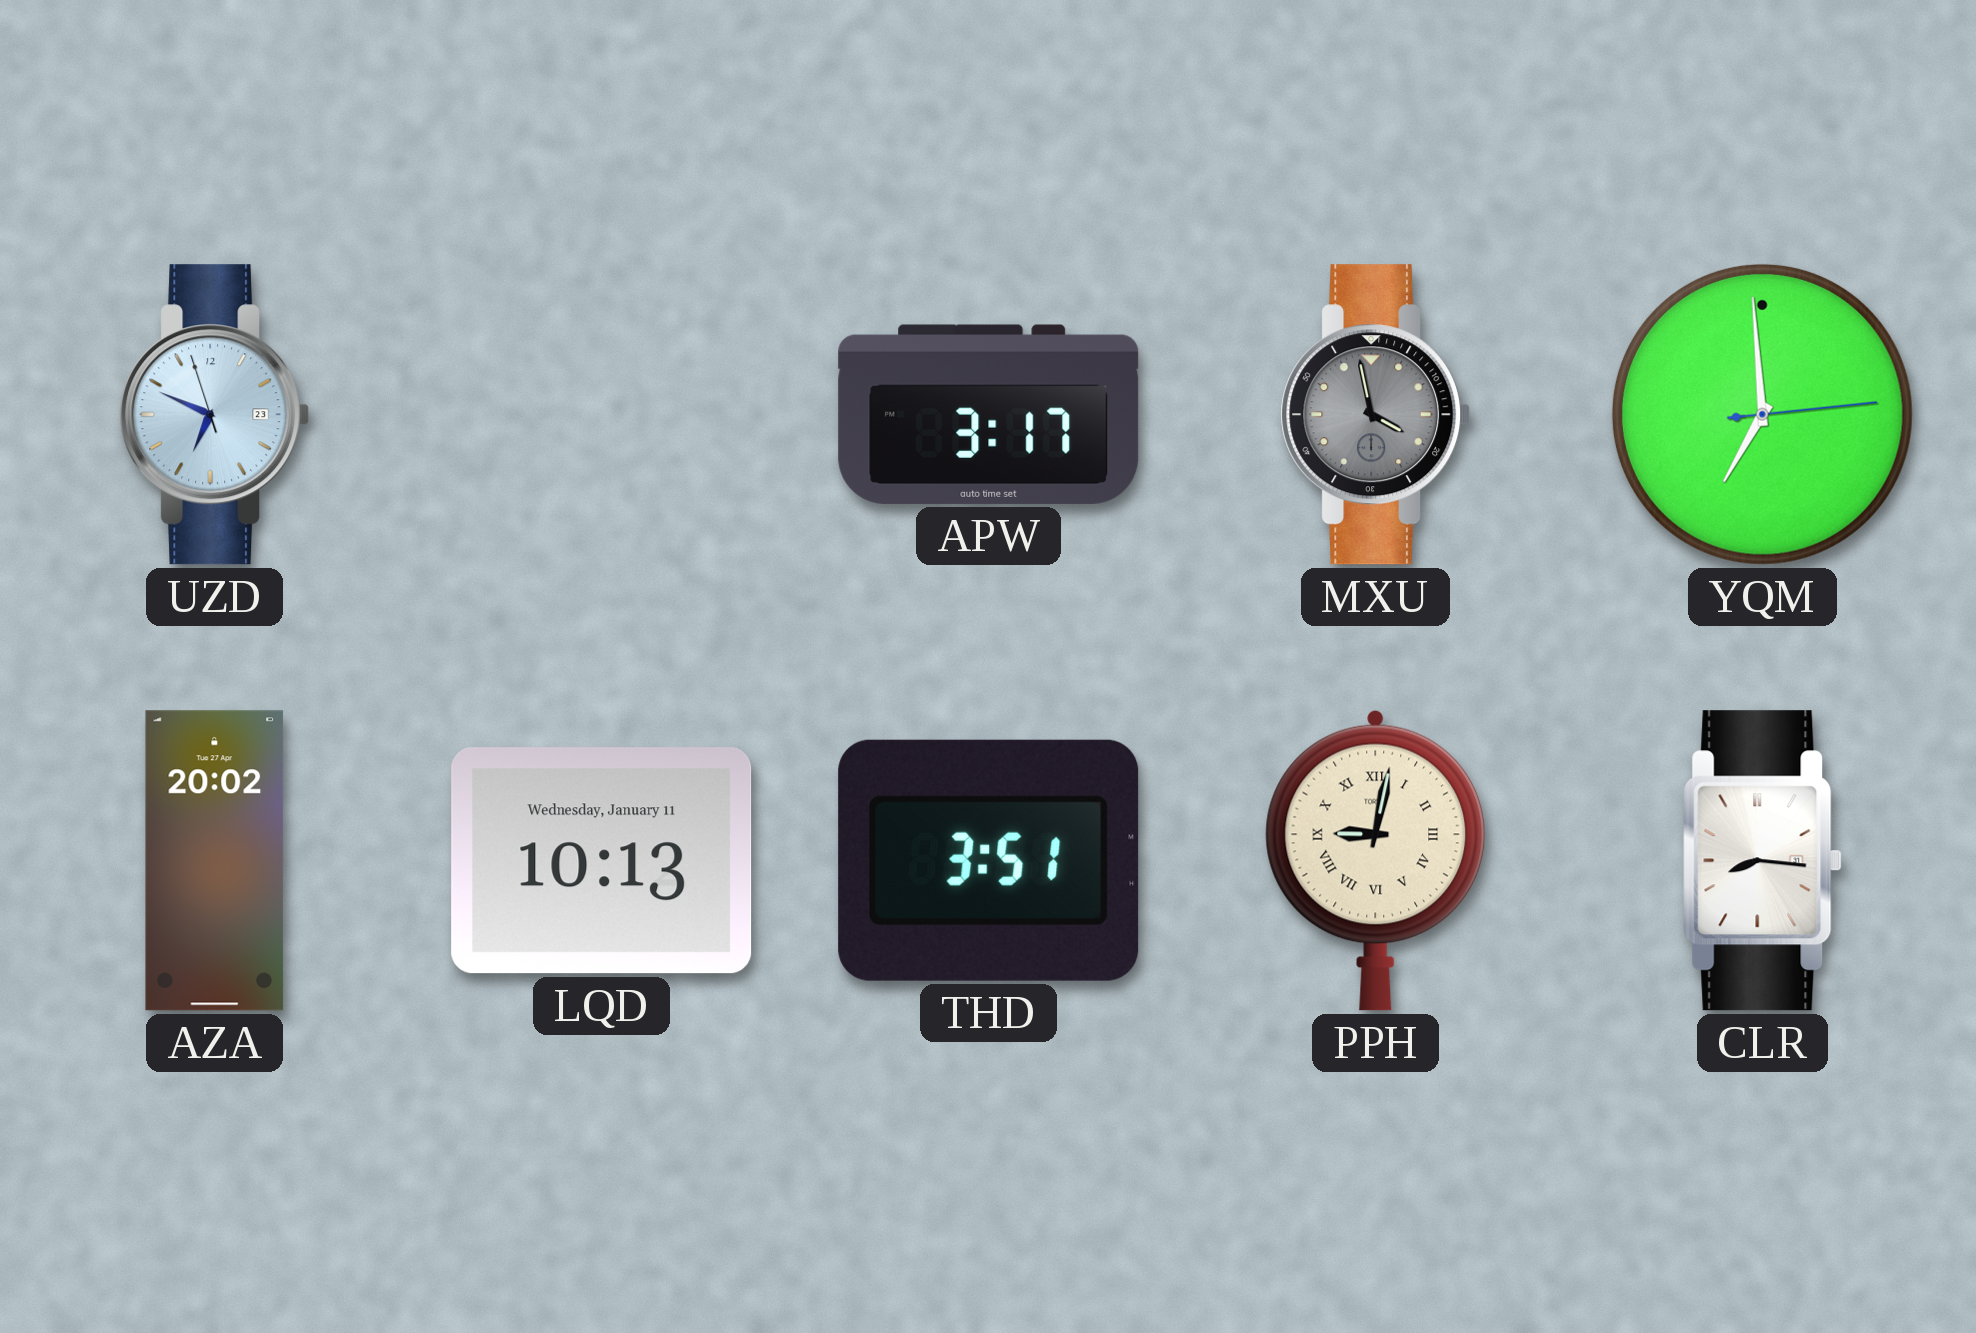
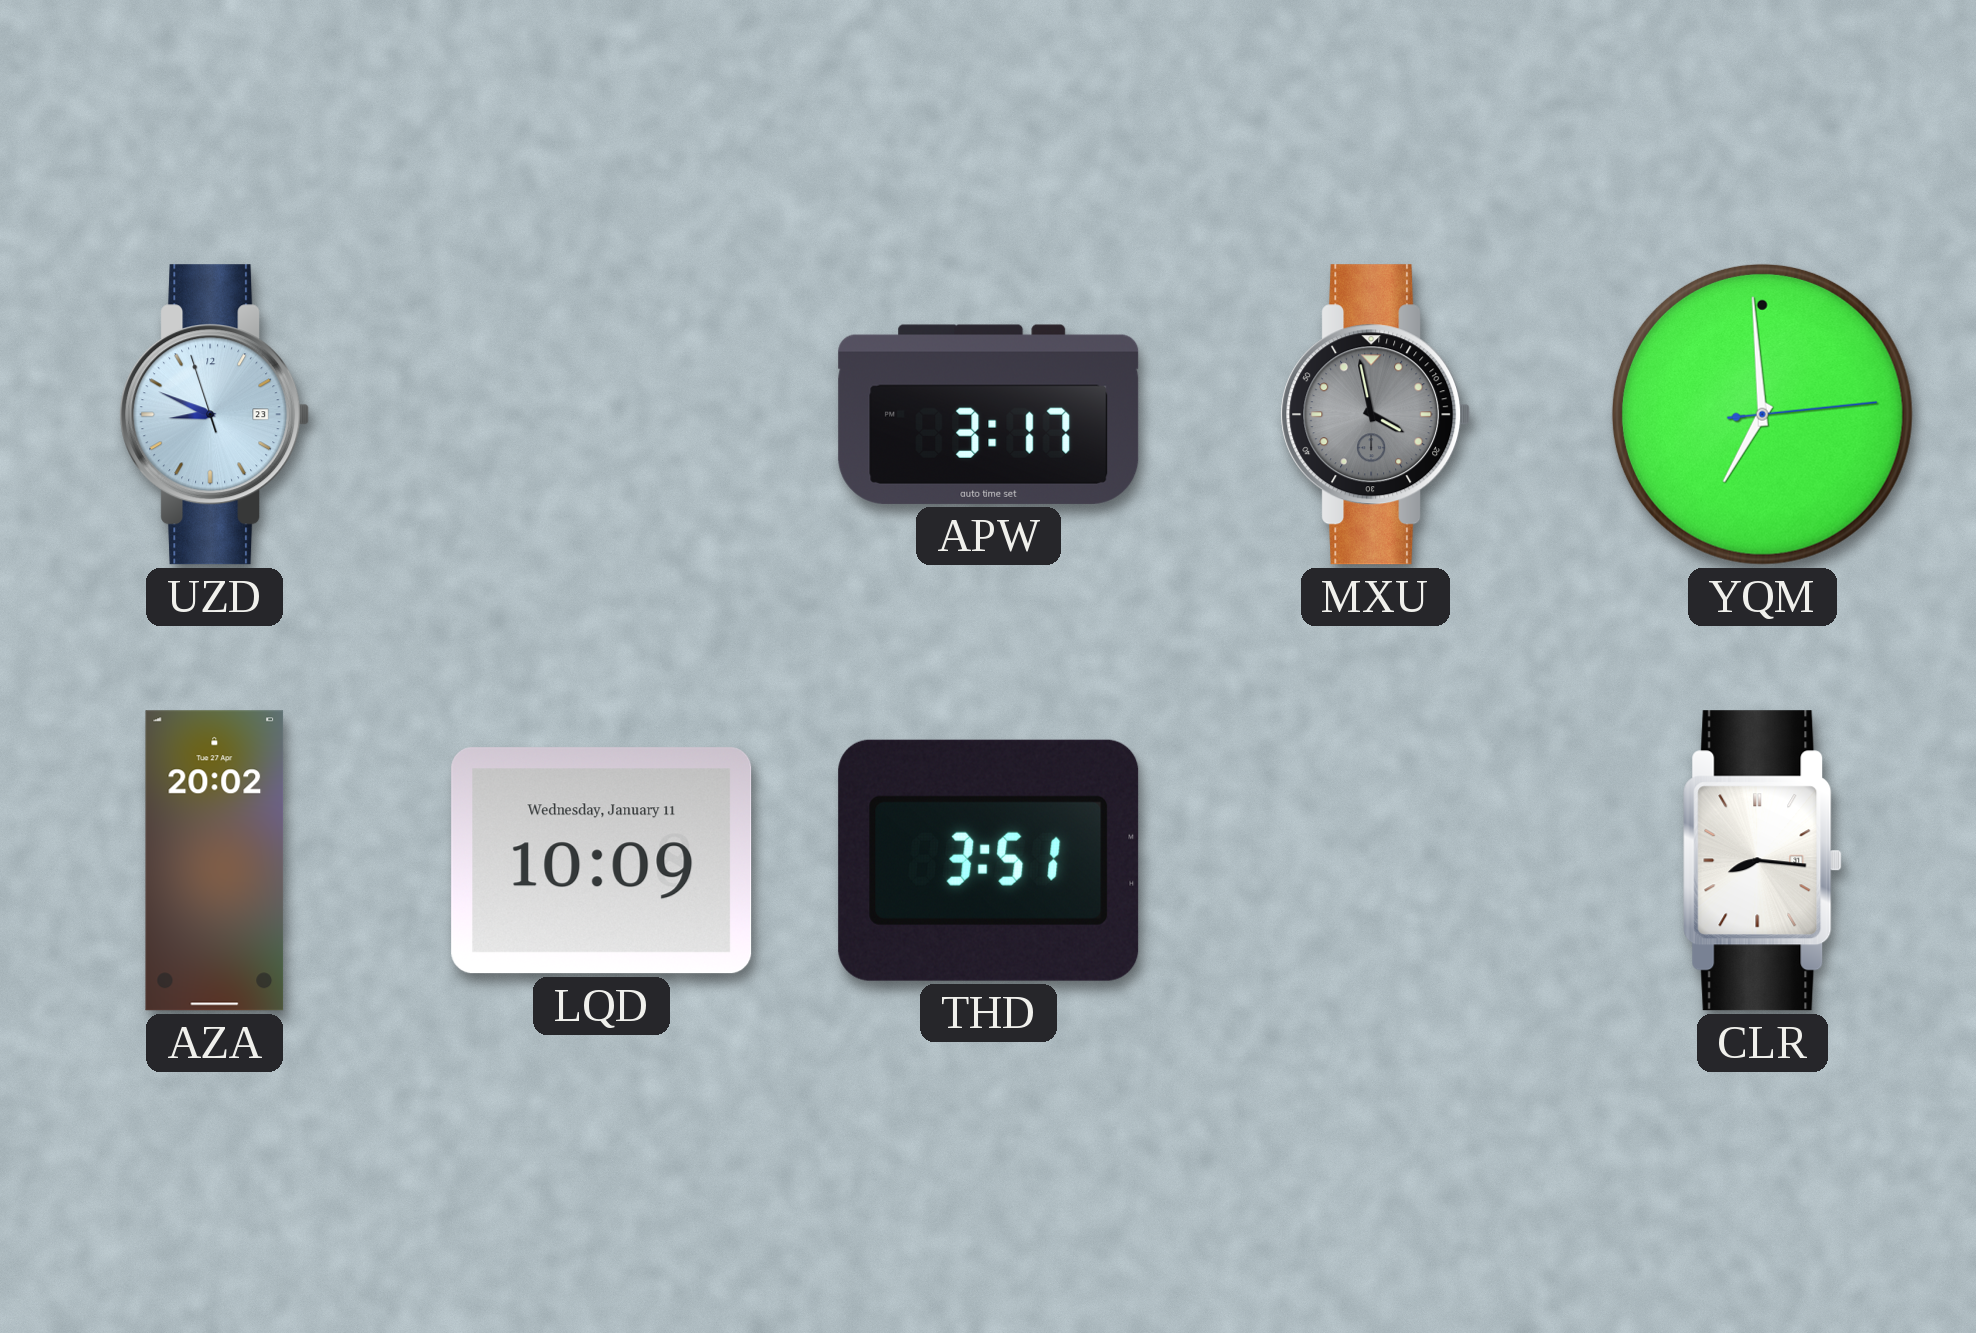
UZD: 6:48 -> 8:48
LQD: 10:13 -> 10:09
PPH: 9:02 -> none
